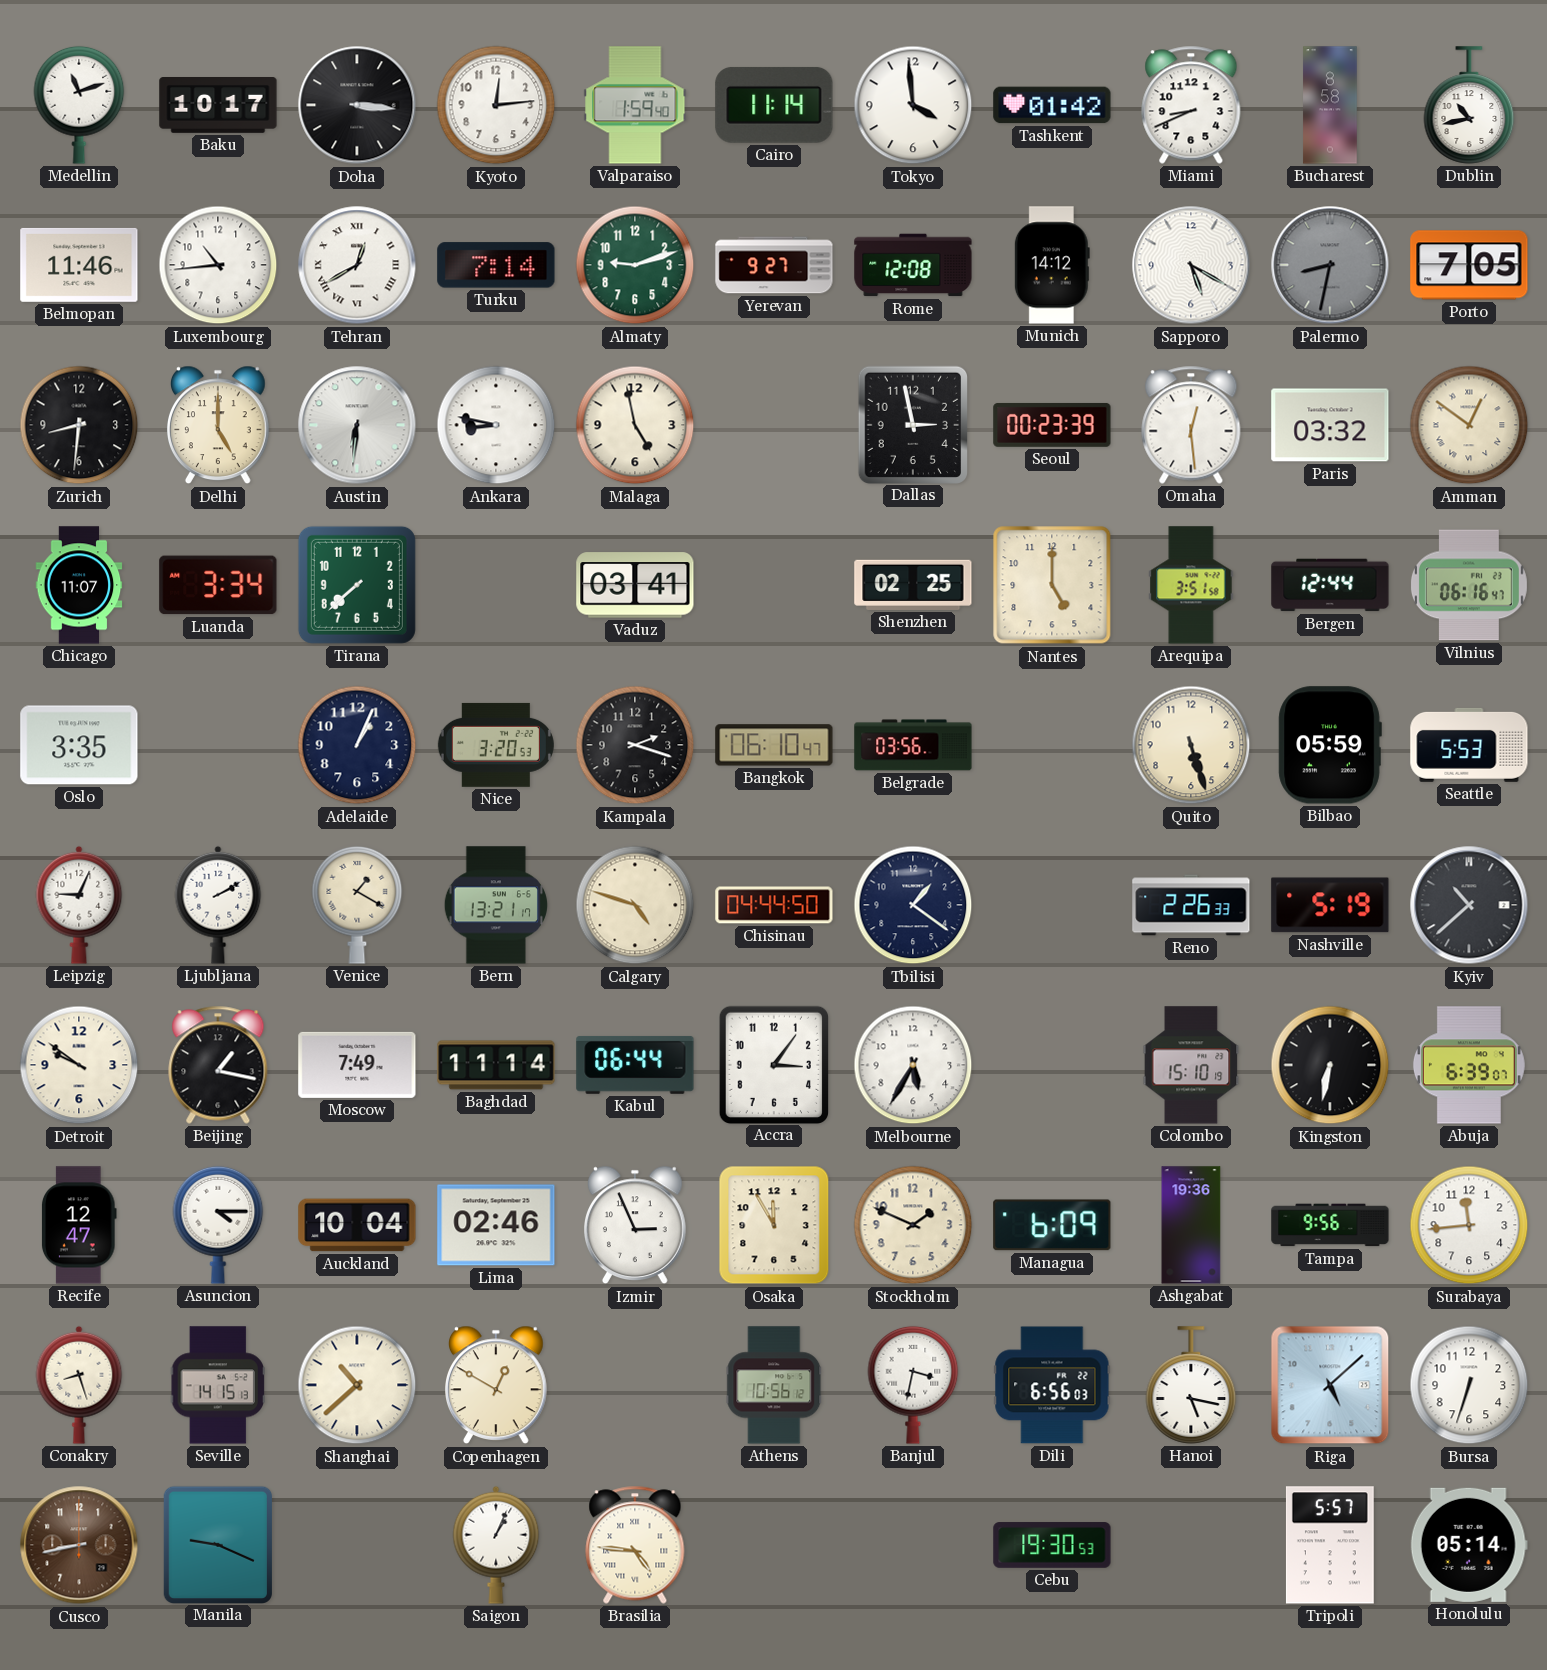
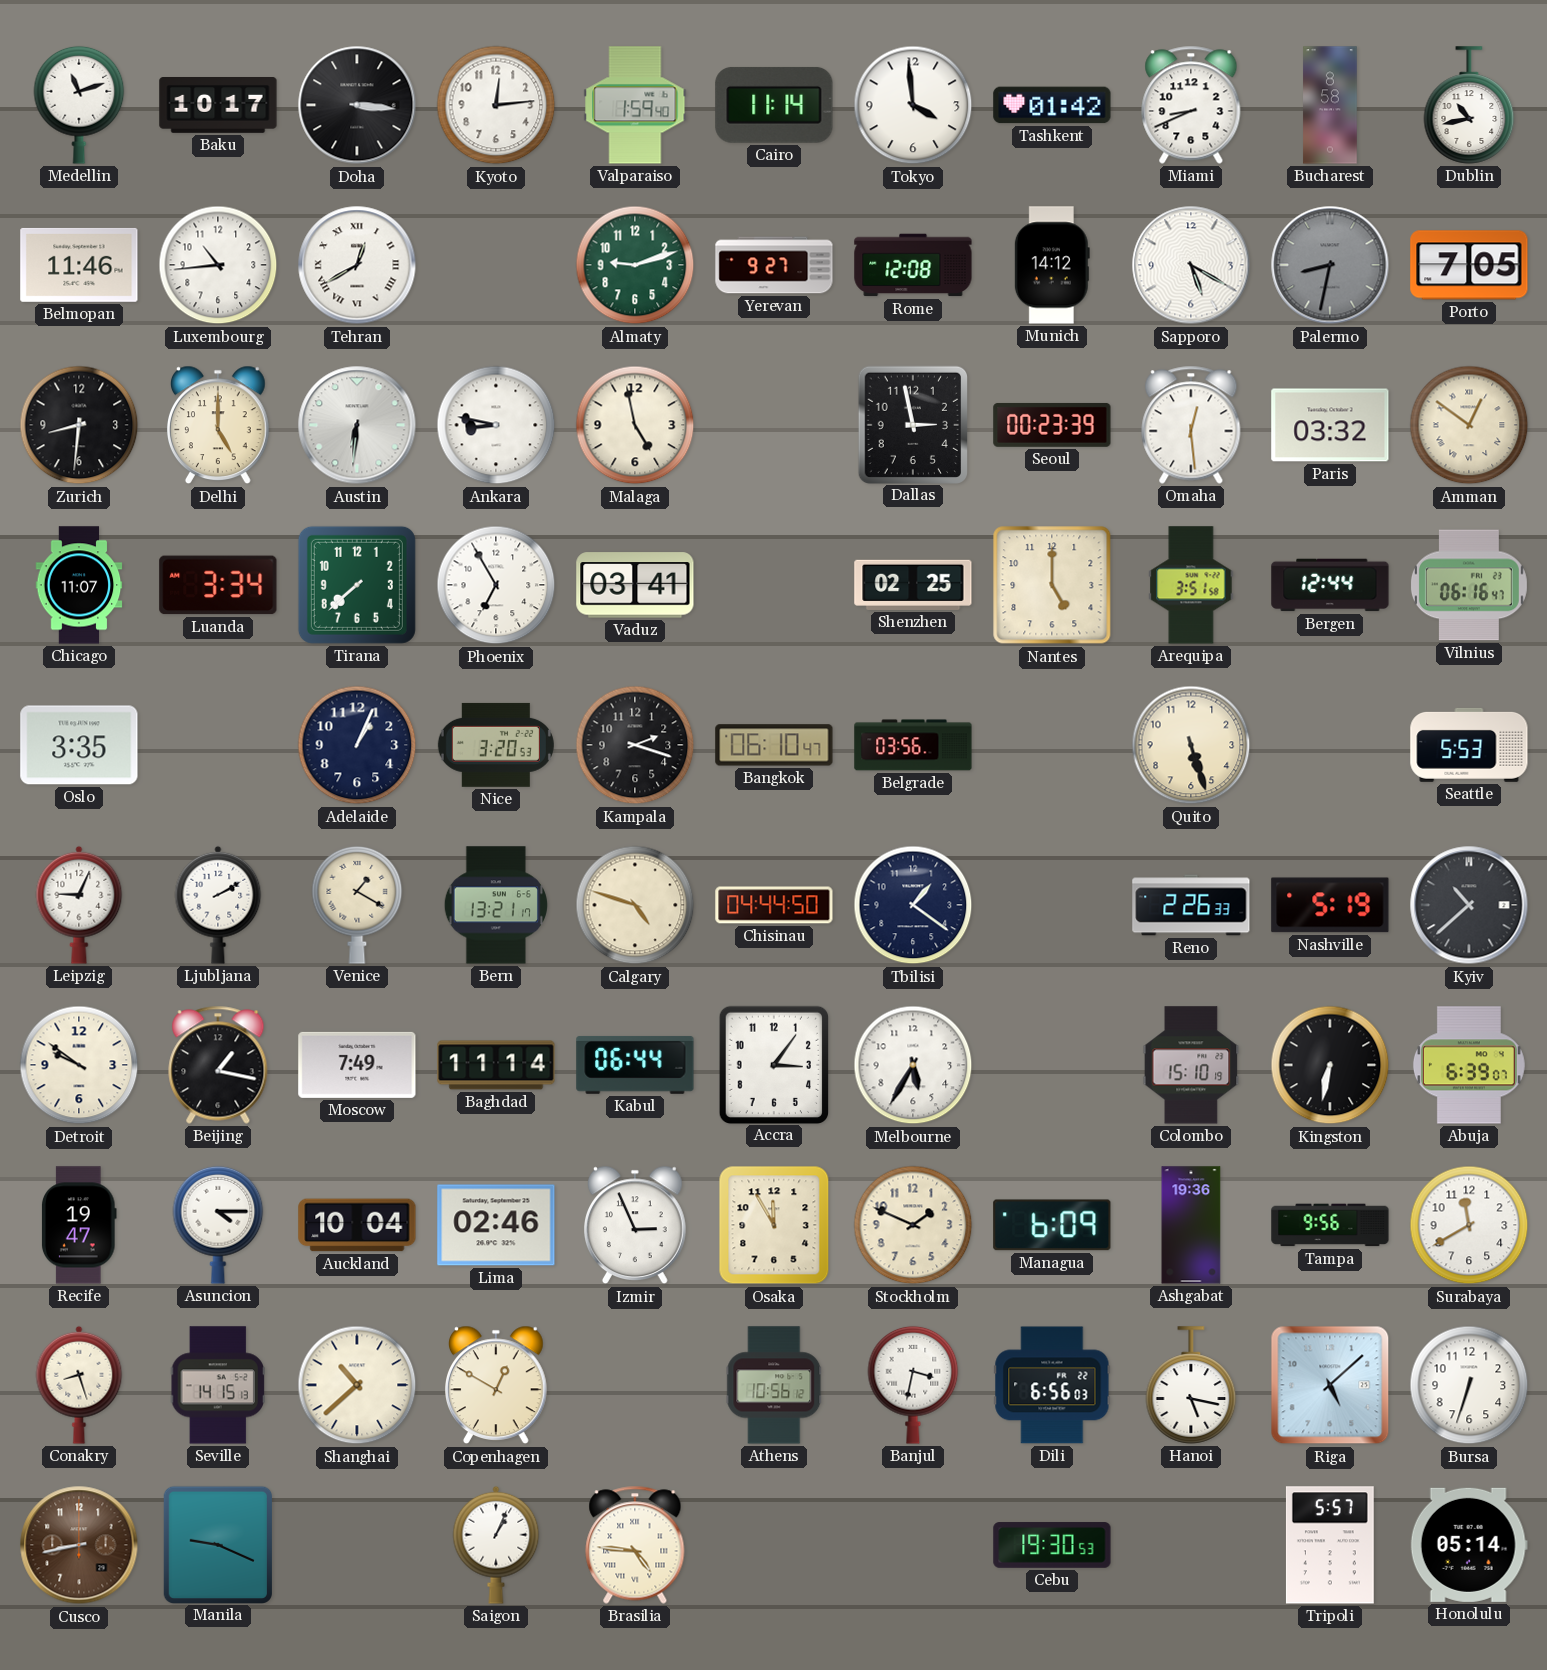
Turku: 7:14 -> none
Phoenix: none -> 6:55
Bilbao: 05:59 -> none
Recife: 12:47 -> 19:47
Surabaya: 11:44 -> 11:40
